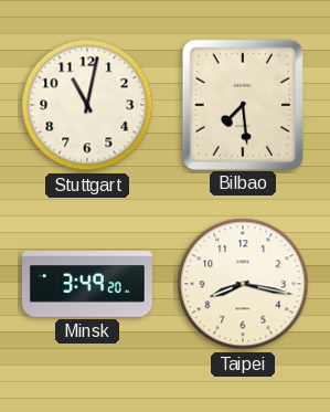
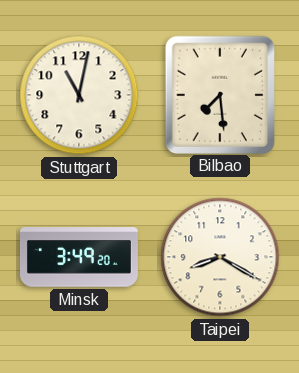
Taipei: 8:17 -> 8:20
